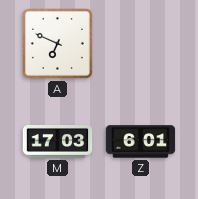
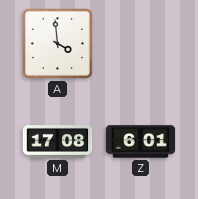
A: 6:49 -> 3:59
M: 17:03 -> 17:08
